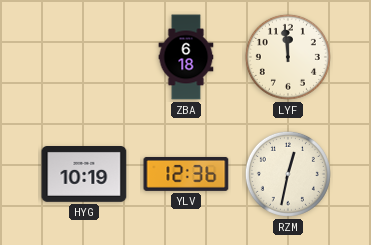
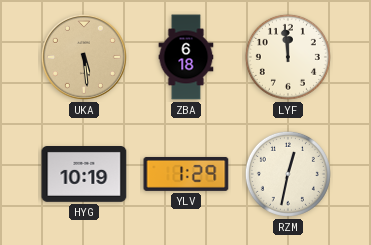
UKA: none -> 5:29
YLV: 12:36 -> 1:29
